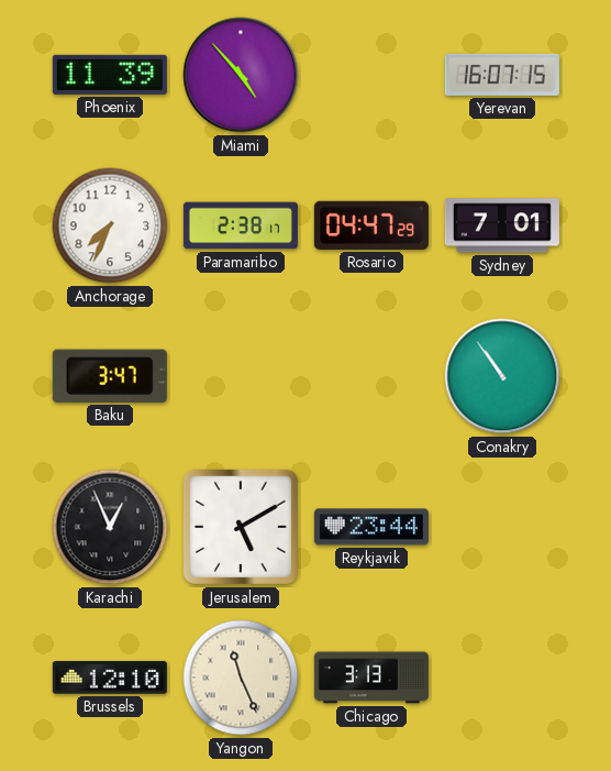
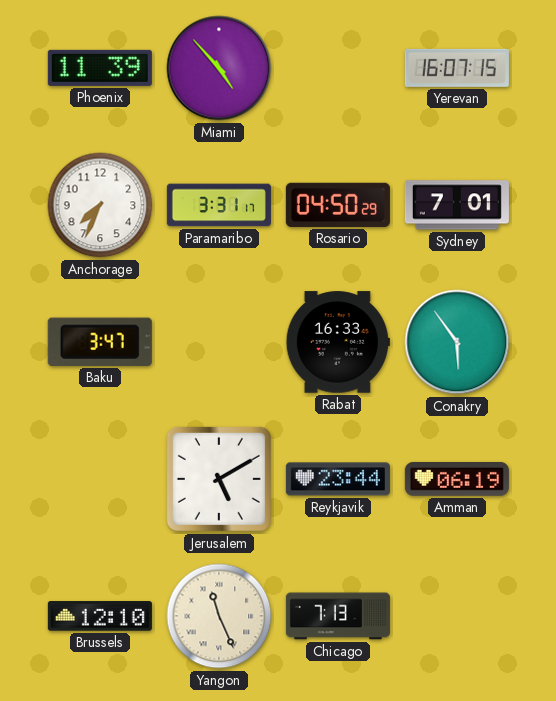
Paramaribo: 2:38 -> 3:31
Rosario: 04:47 -> 04:50
Rabat: none -> 16:33
Conakry: 10:54 -> 5:54
Karachi: 12:56 -> none
Amman: none -> 06:19
Chicago: 3:13 -> 7:13
